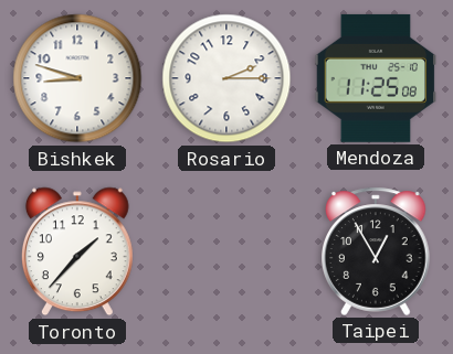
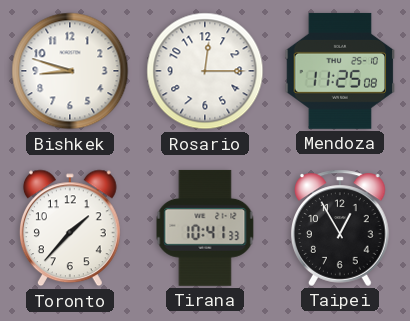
Rosario: 2:15 -> 12:15
Tirana: none -> 10:41
